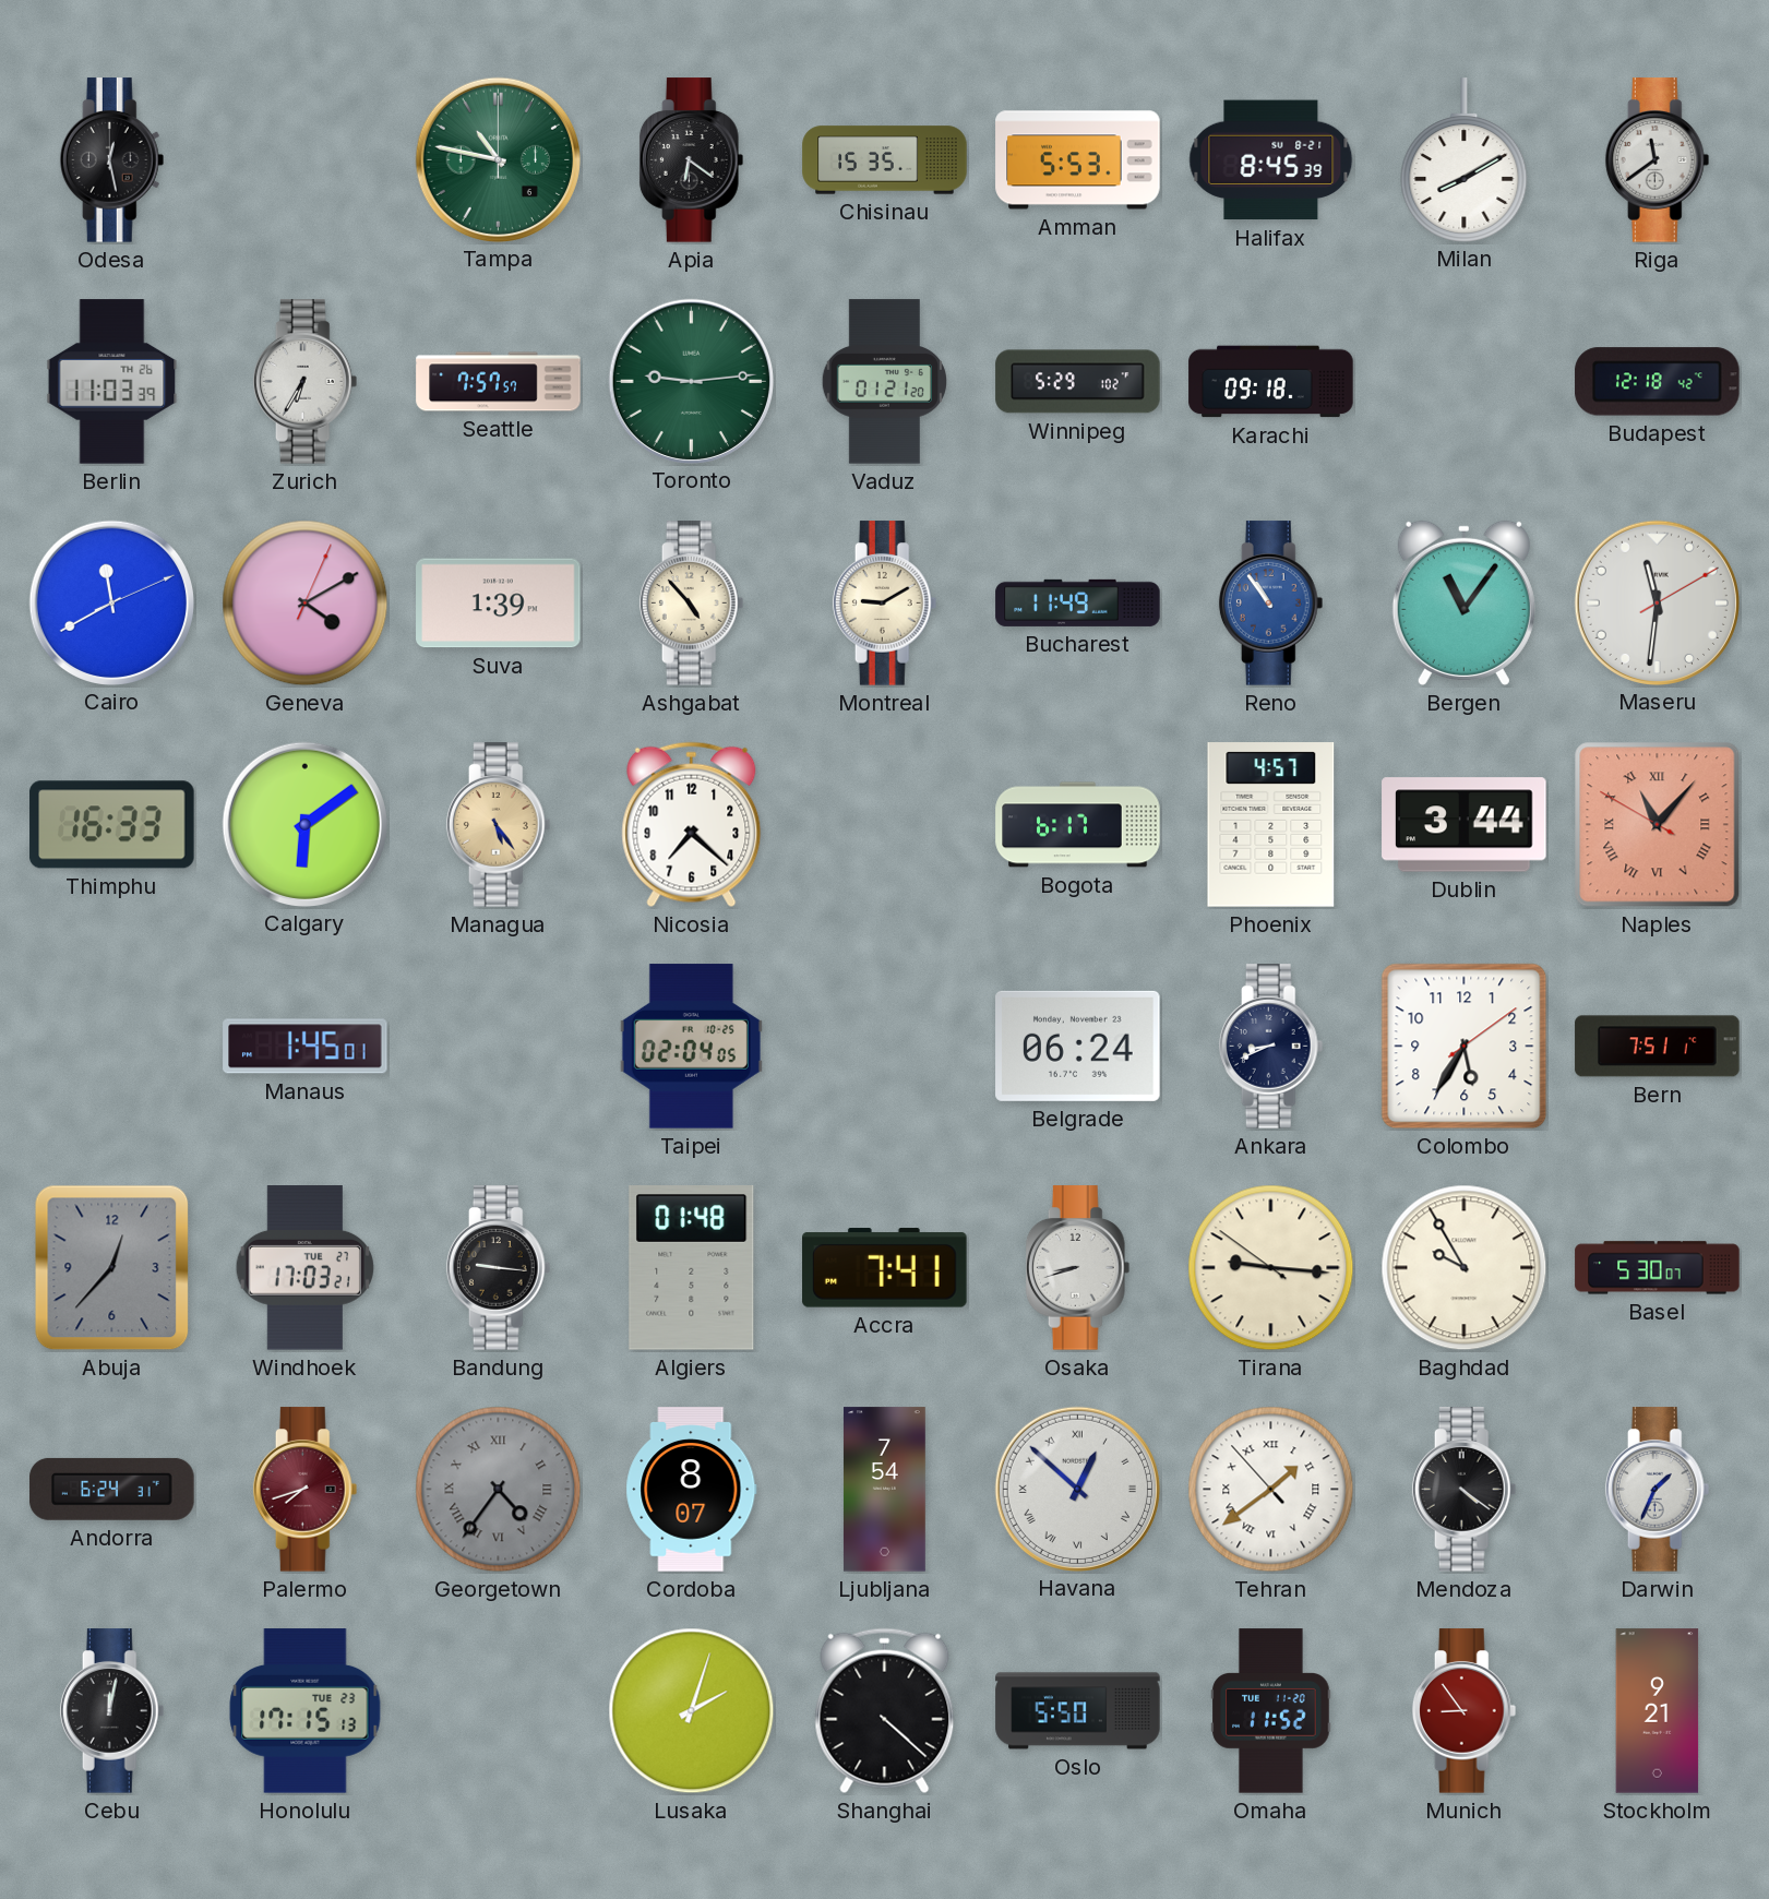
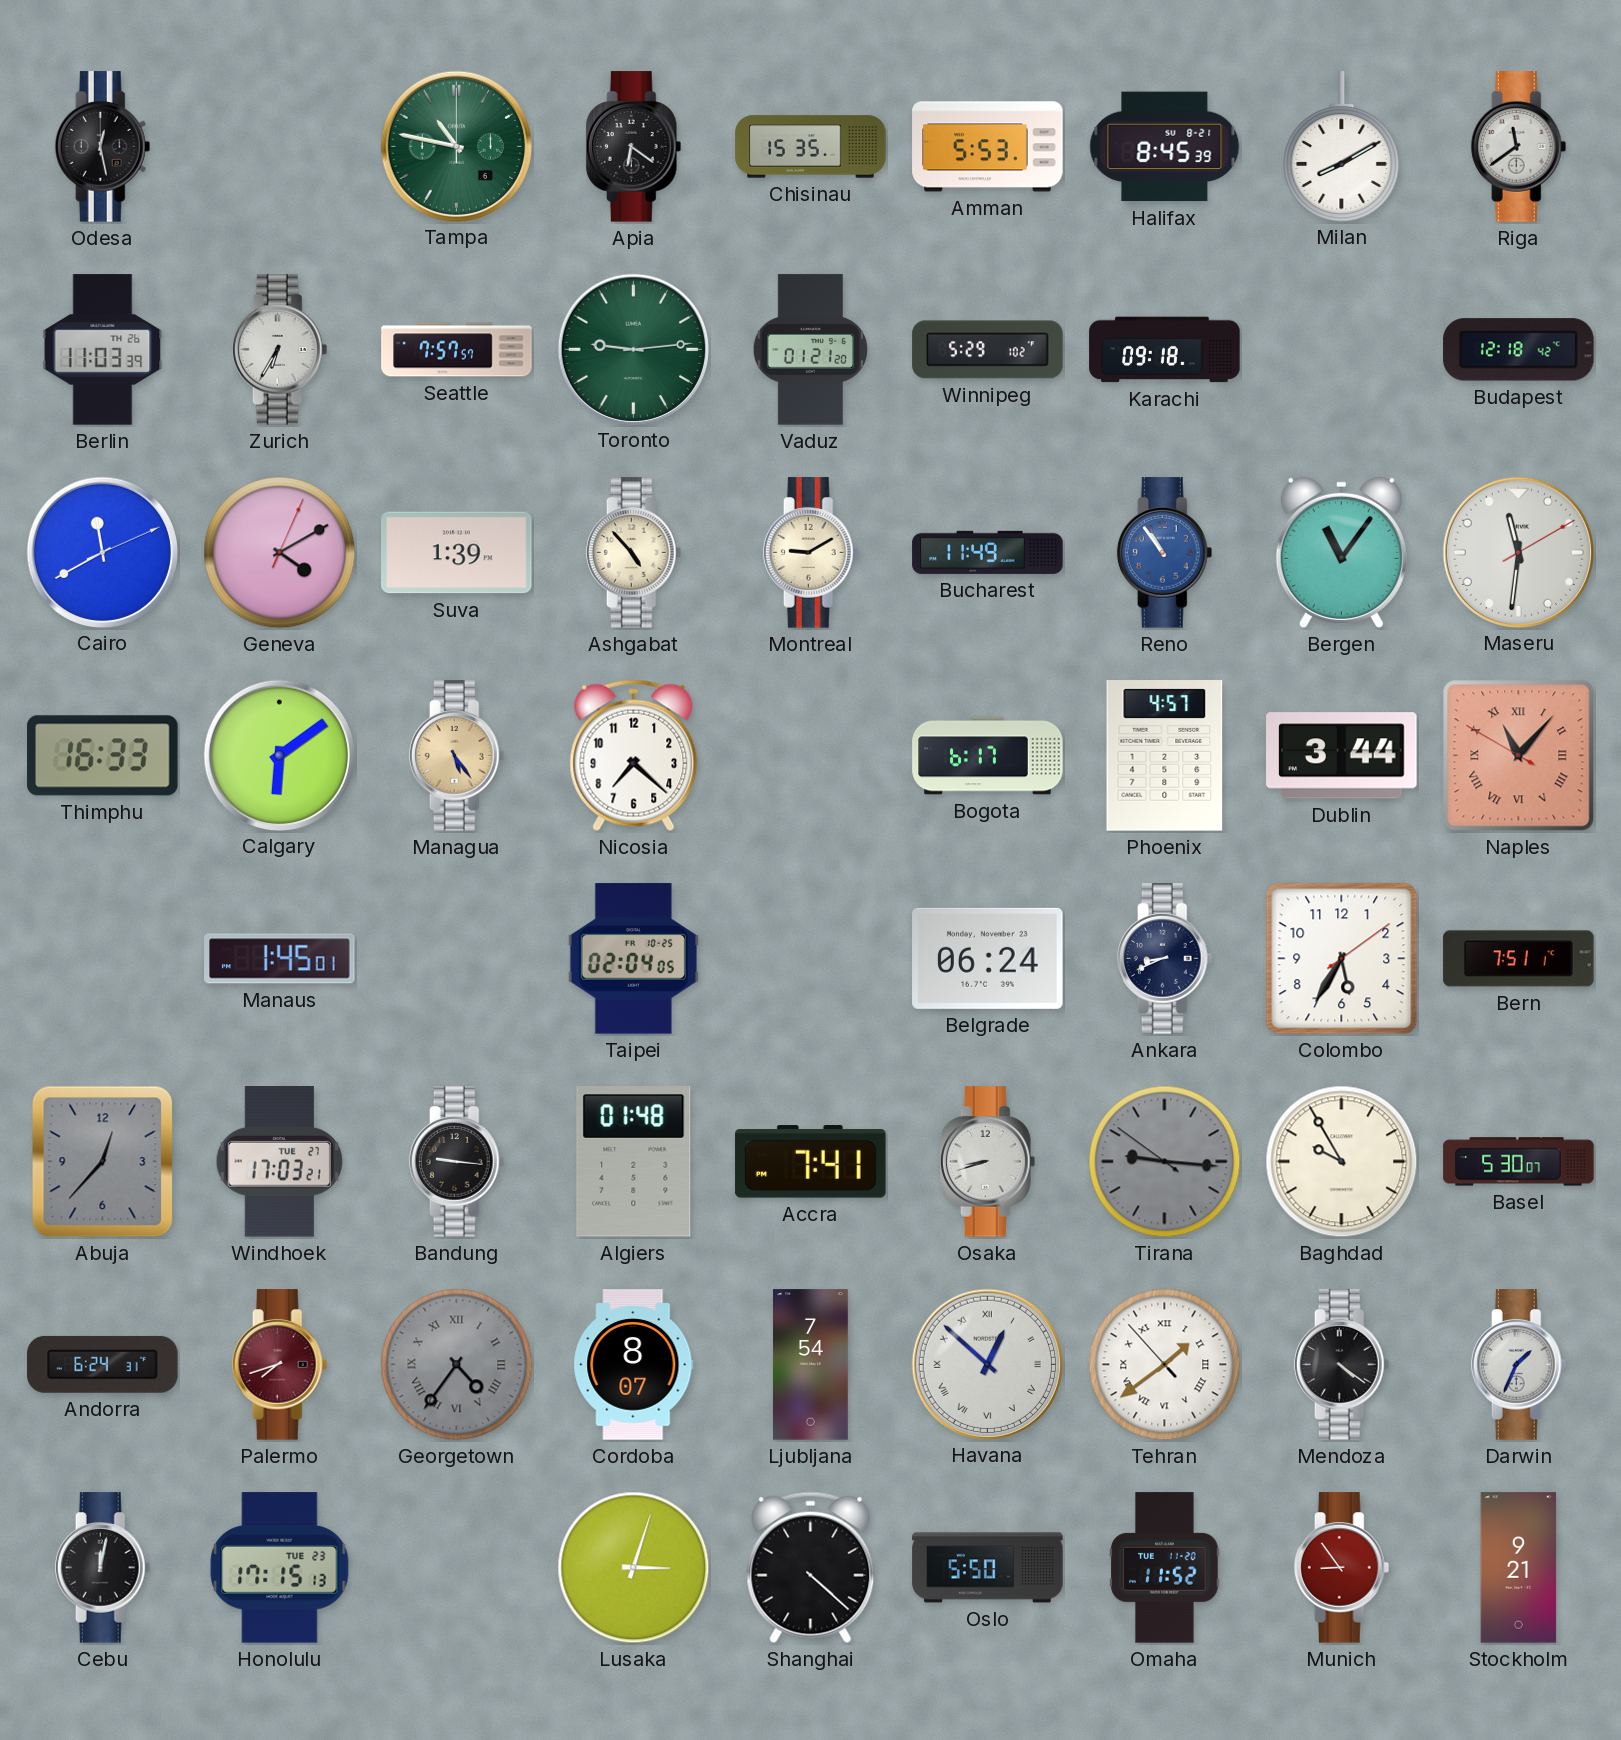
Tirana dial: cream -> grey
Lusaka: 2:03 -> 3:03
